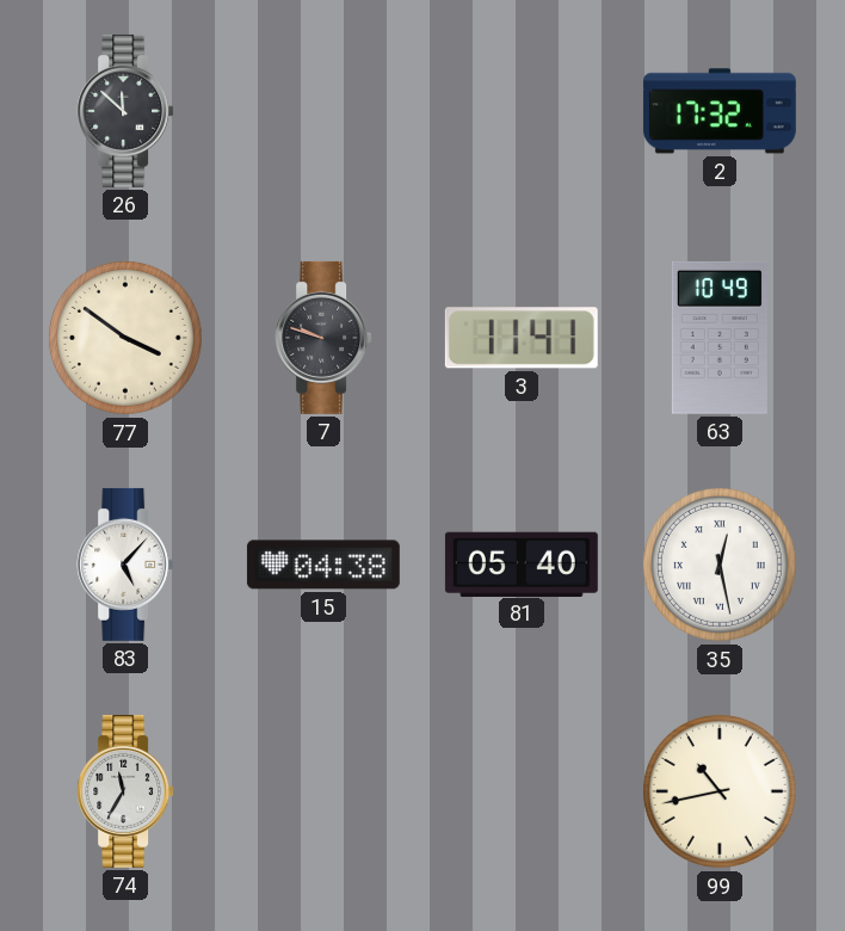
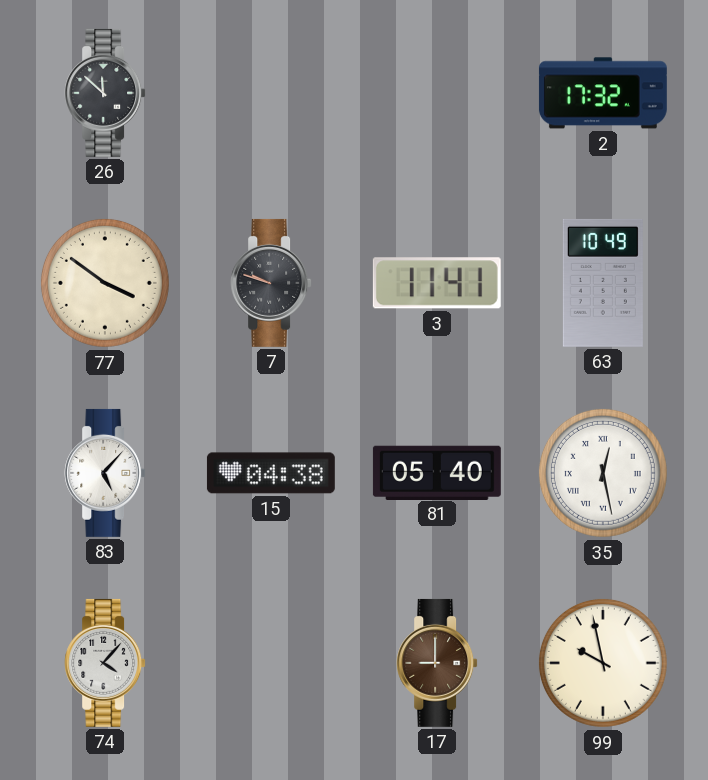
74: 11:35 -> 4:07
17: none -> 9:00
99: 10:43 -> 9:58
